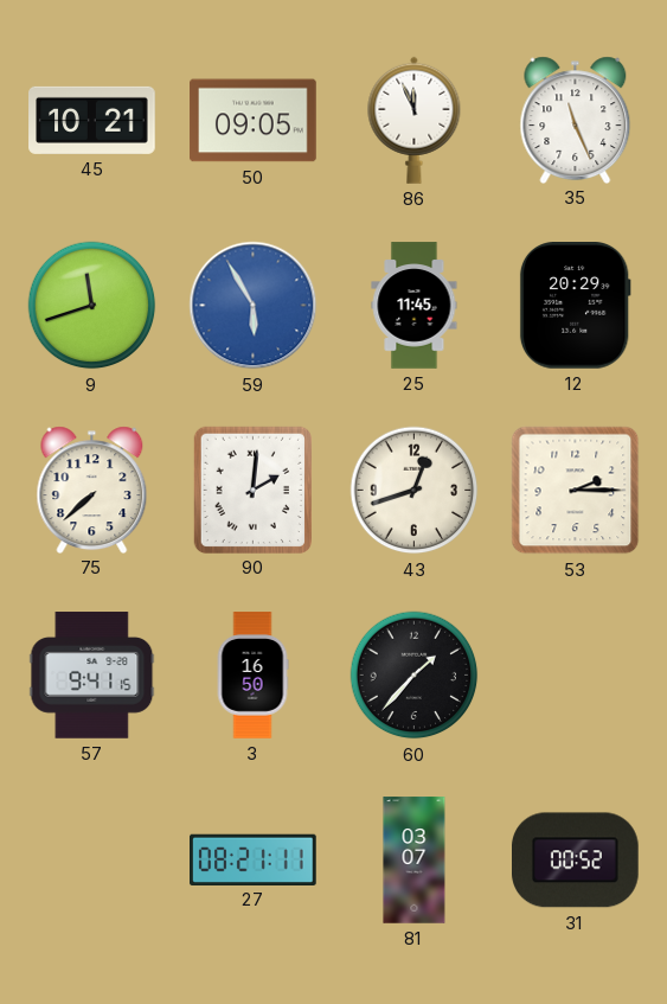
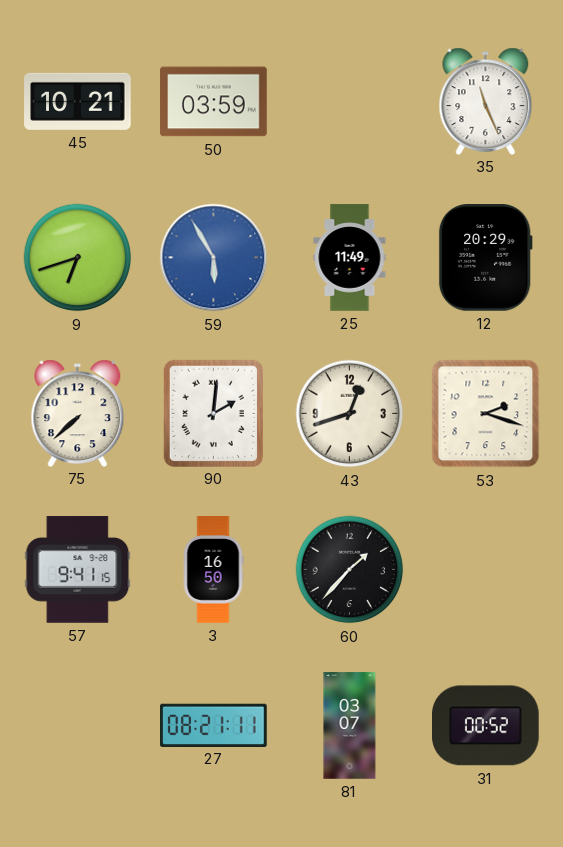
50: 09:05 -> 03:59
86: 11:56 -> none
9: 11:42 -> 6:42
25: 11:45 -> 11:49
53: 2:15 -> 2:18
